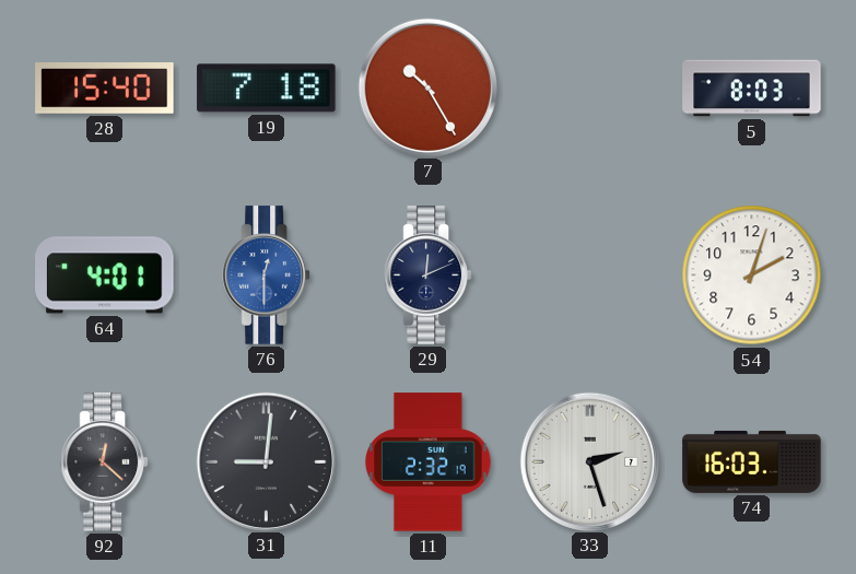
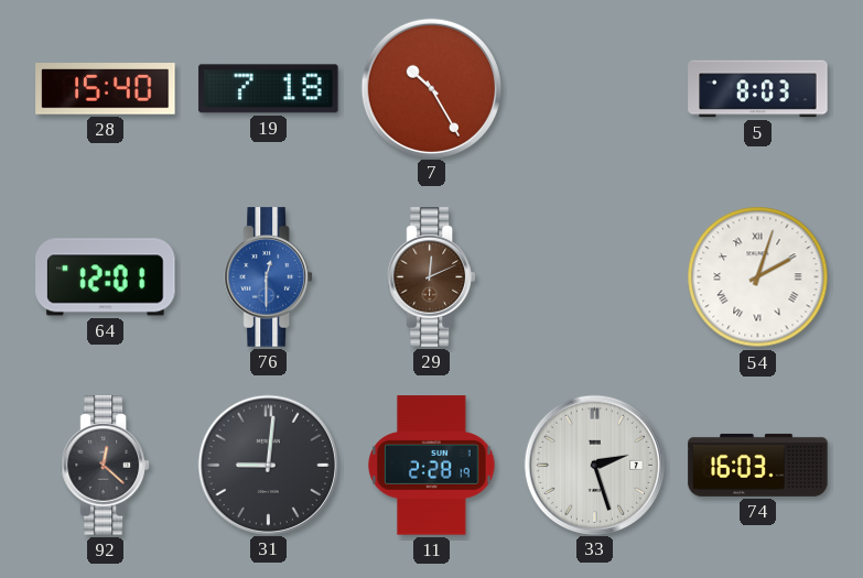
64: 4:01 -> 12:01
29 dial: navy -> brown
54 numerals: Arabic -> Roman
11: 2:32 -> 2:28
